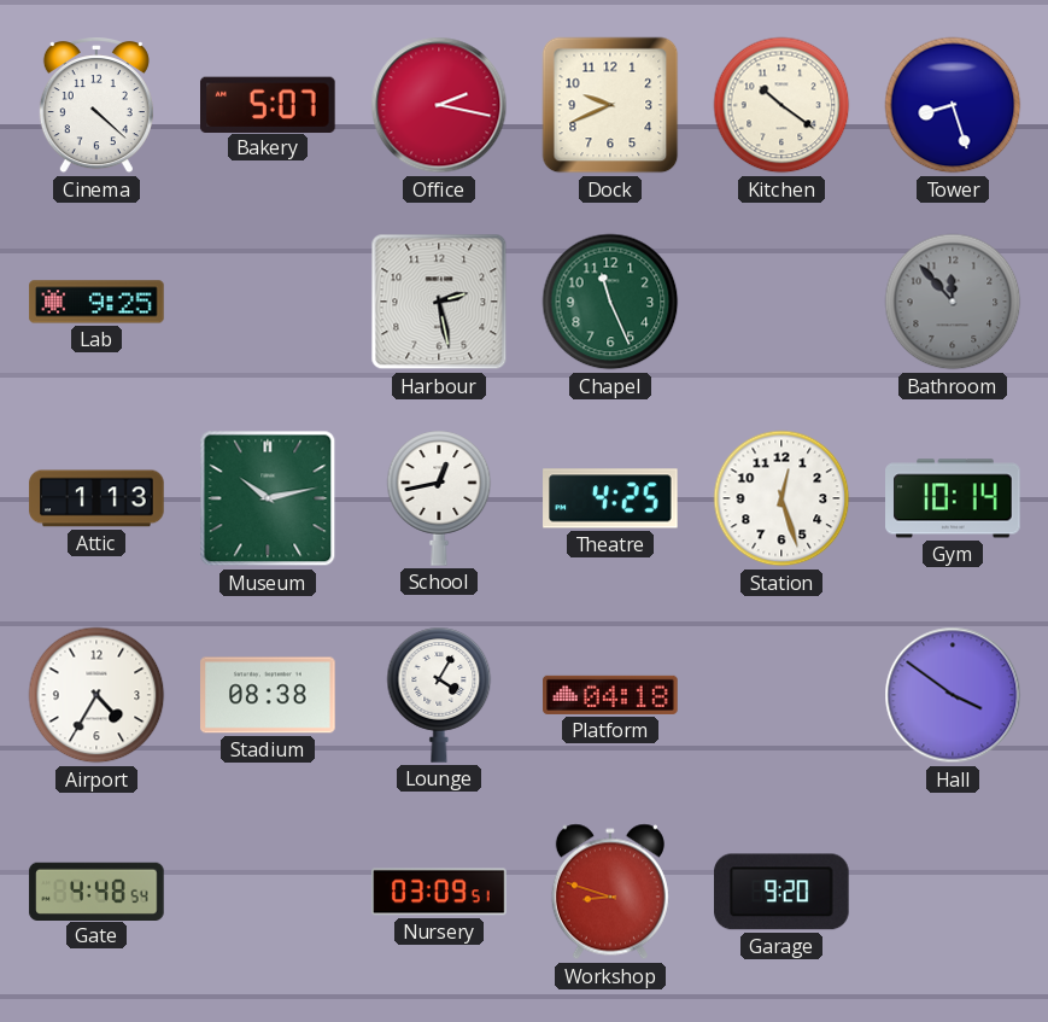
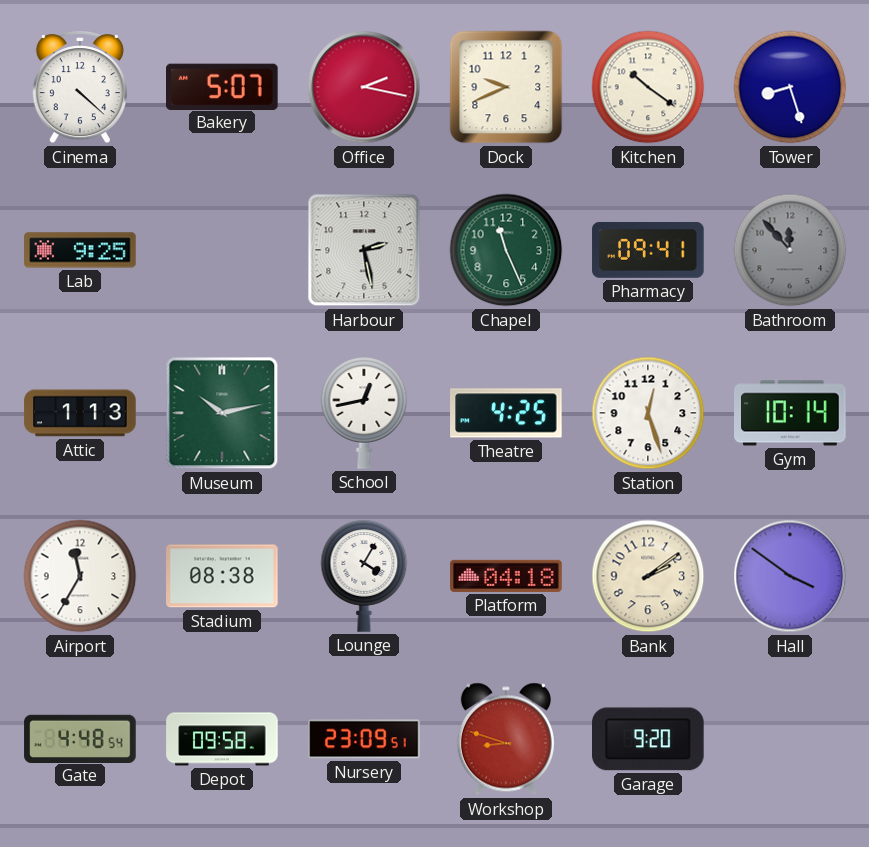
Pharmacy: none -> 09:41
Airport: 4:35 -> 11:35
Bank: none -> 2:09
Depot: none -> 09:58
Nursery: 03:09 -> 23:09
